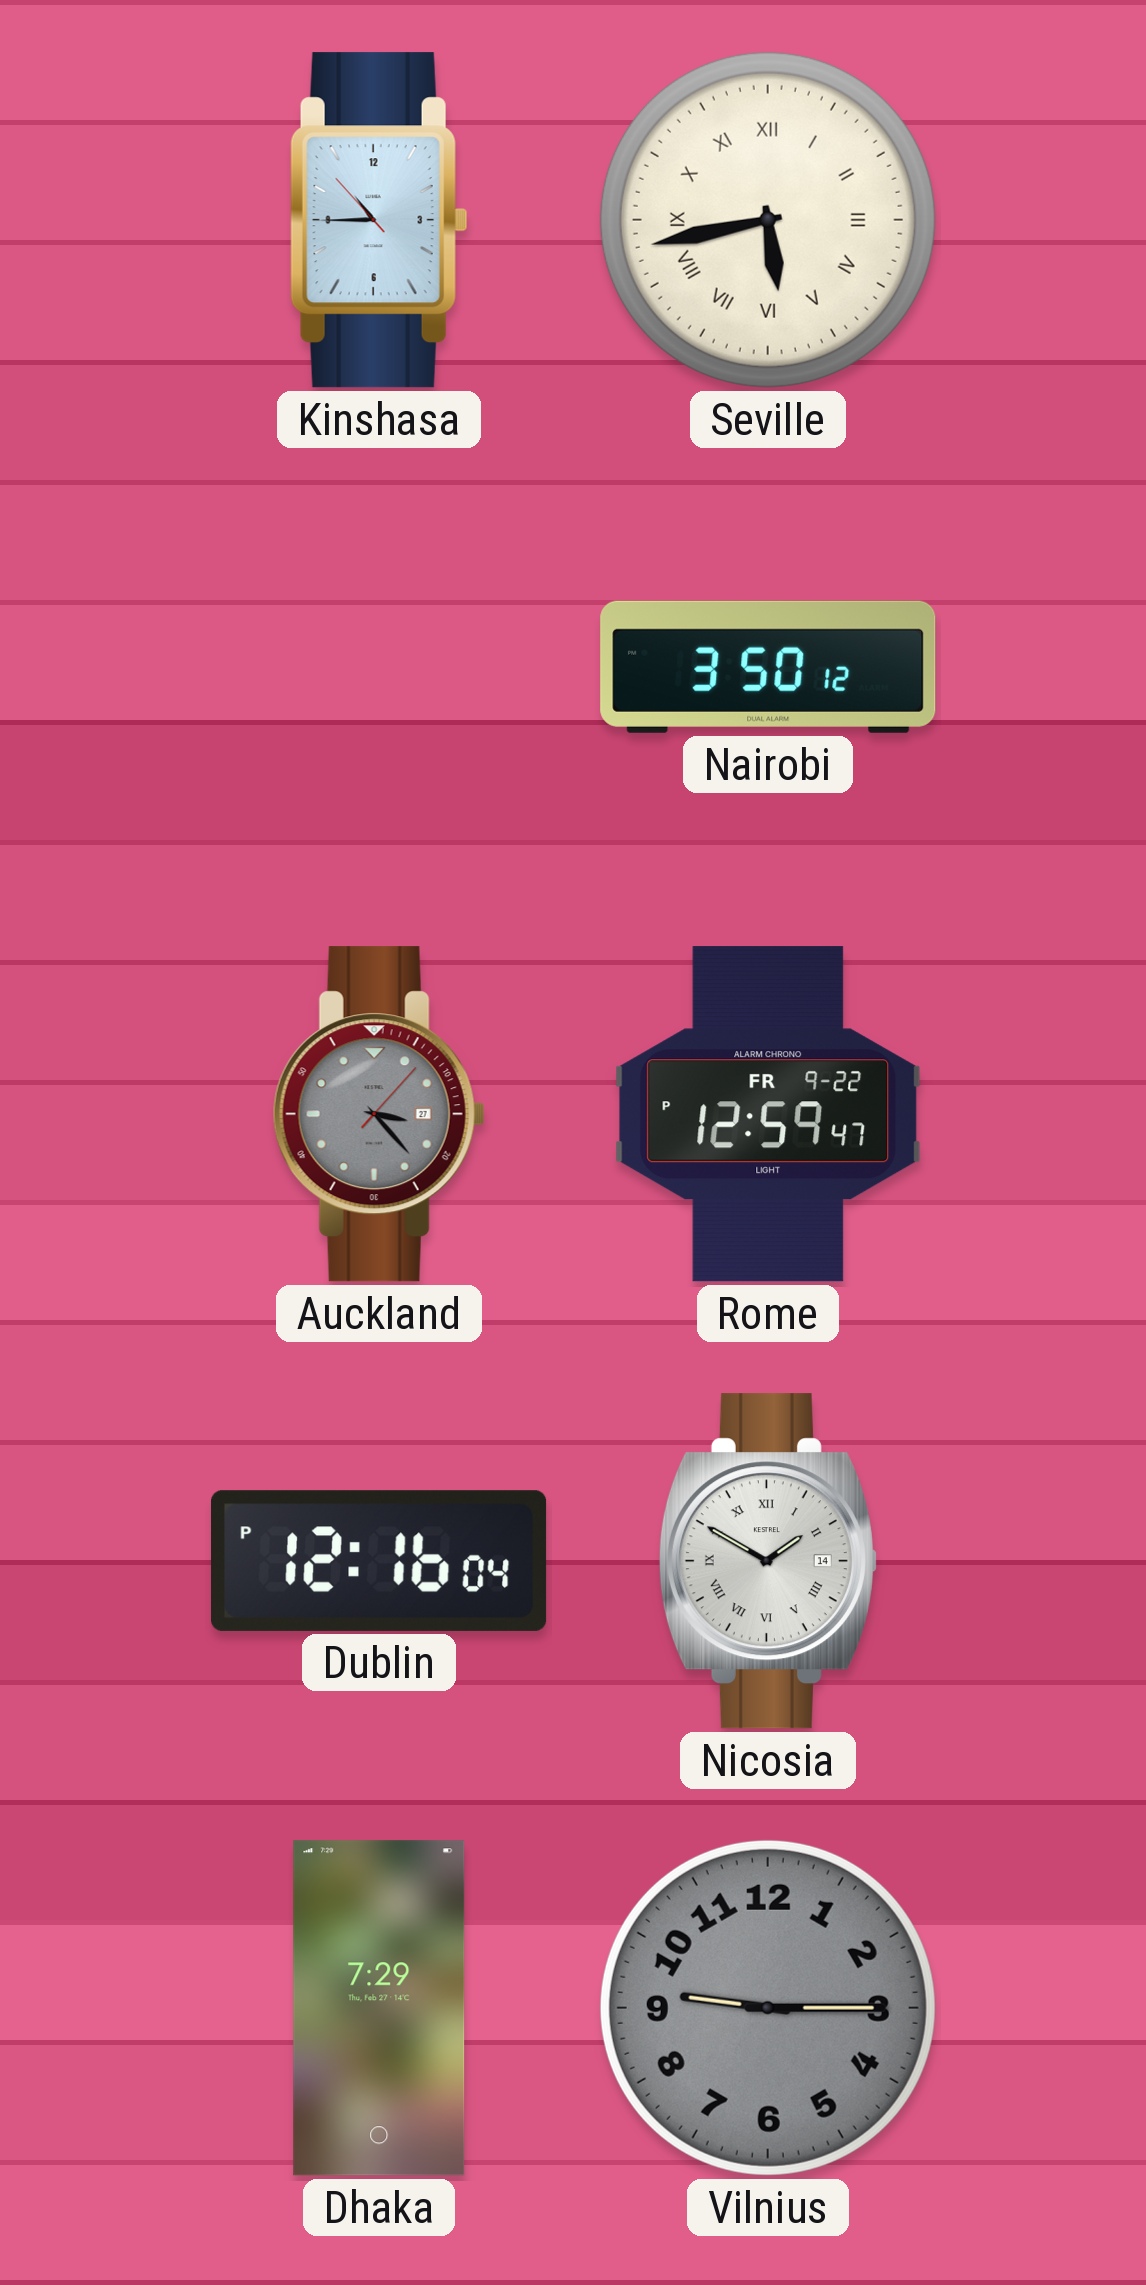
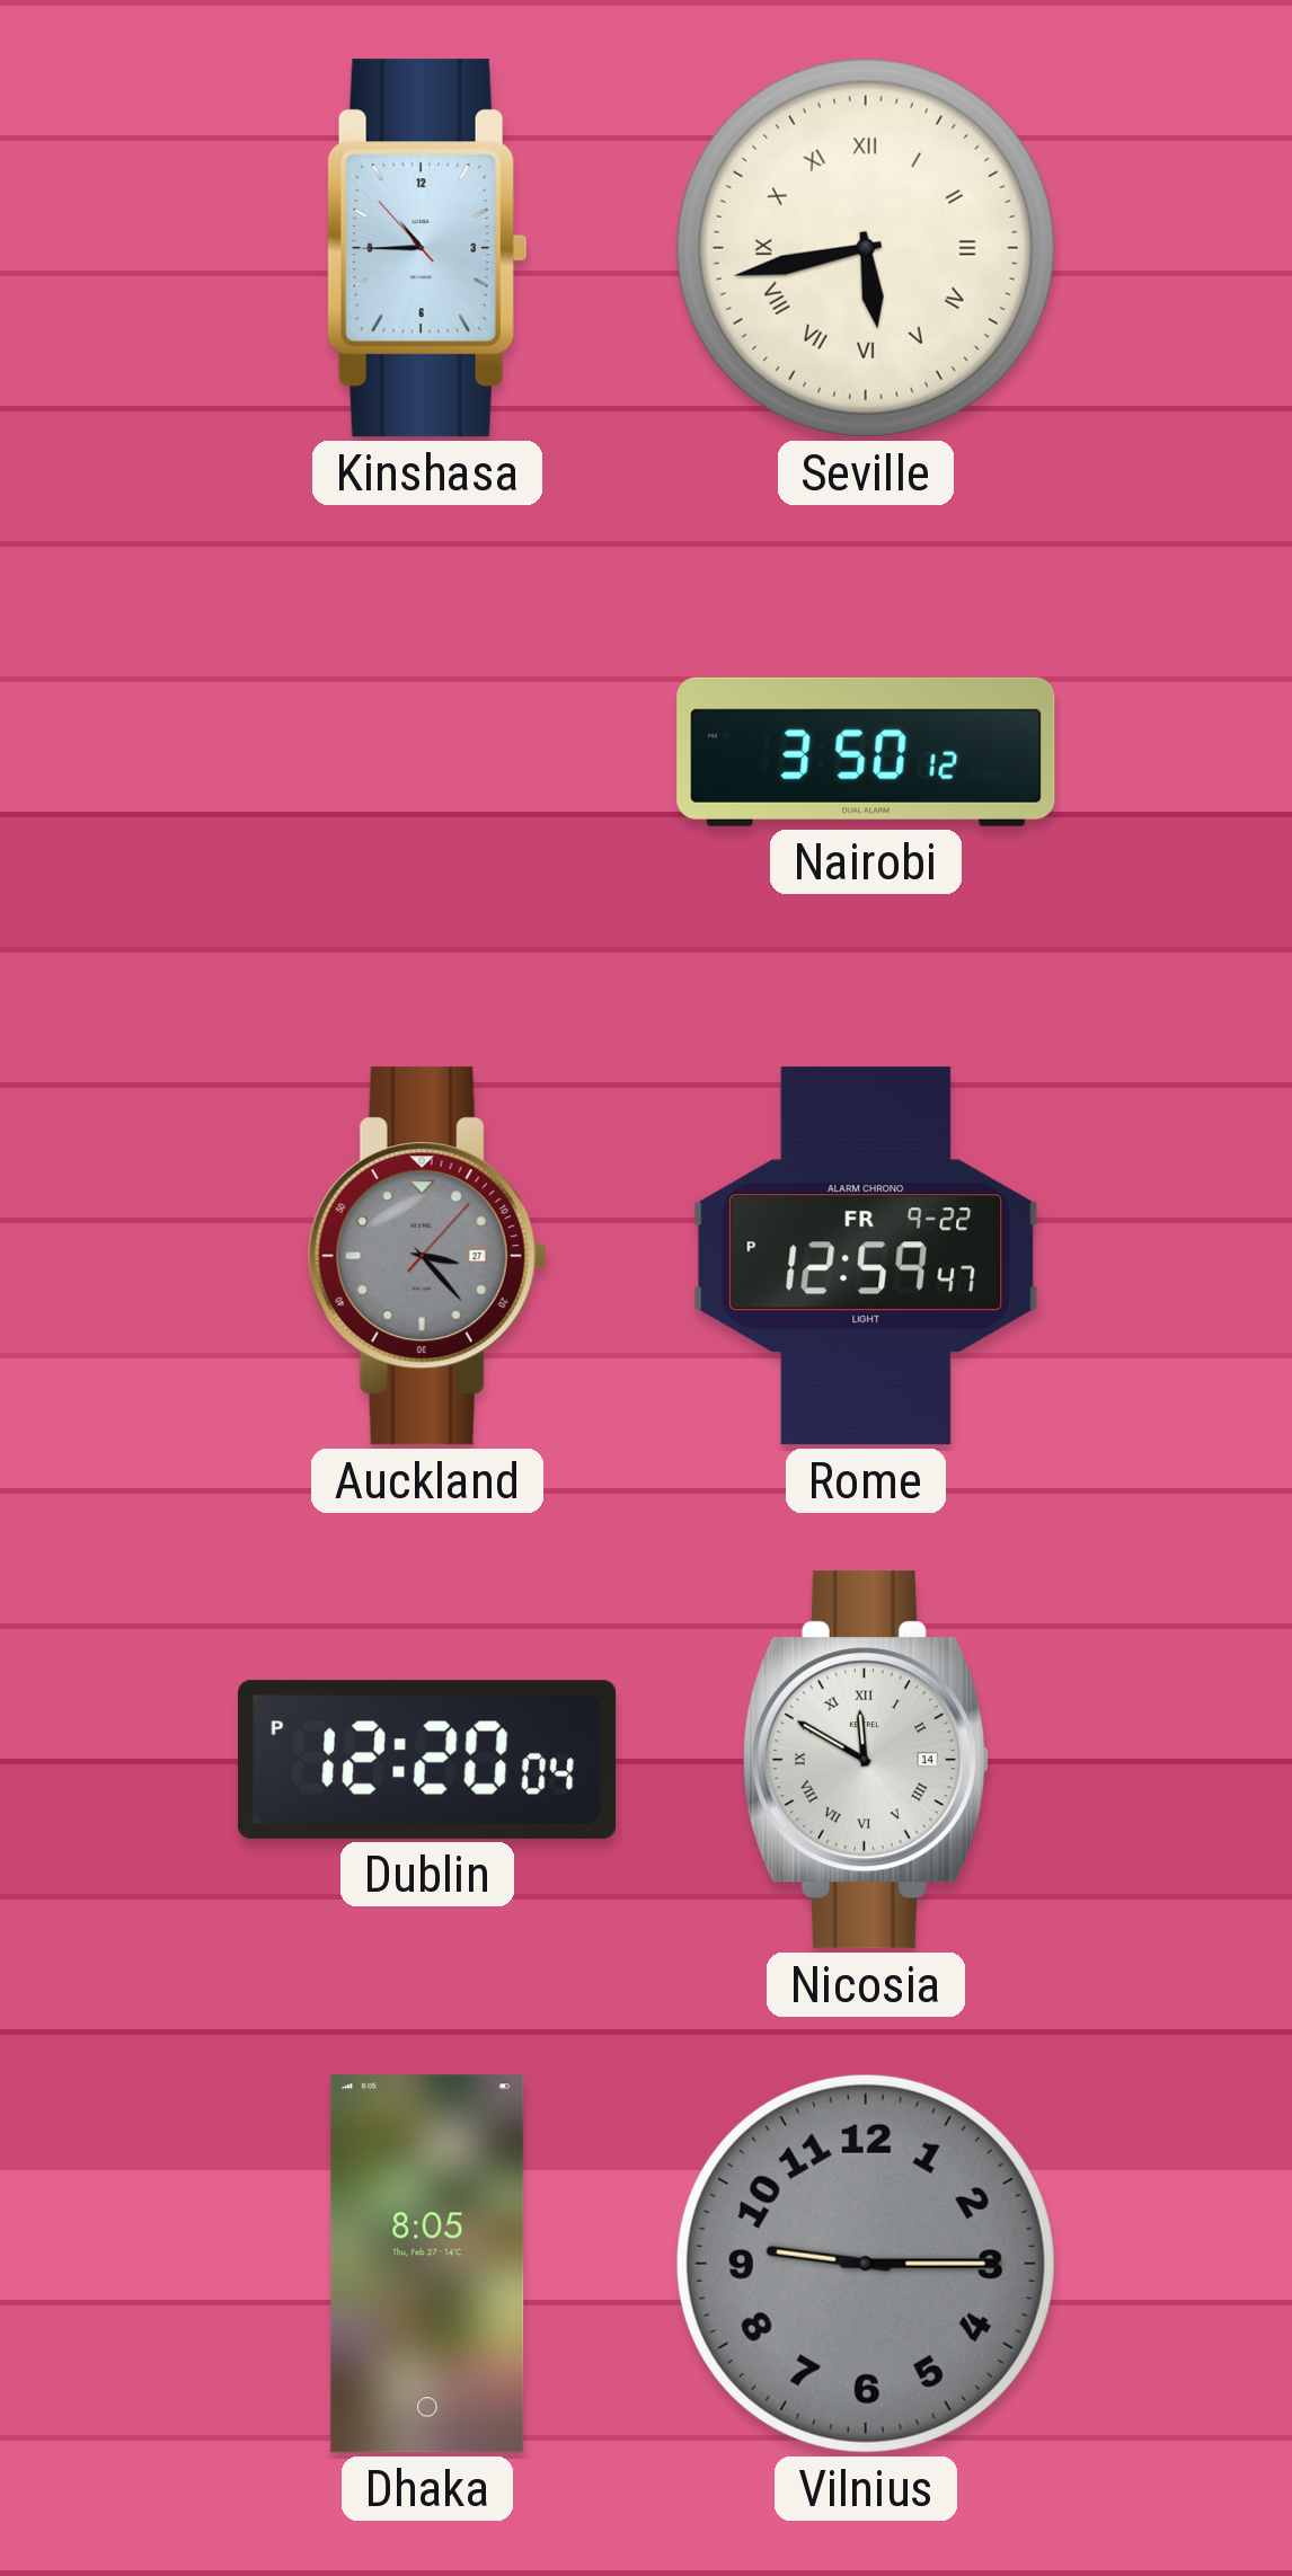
Dublin: 12:16 -> 12:20
Nicosia: 1:50 -> 11:50
Dhaka: 7:29 -> 8:05
